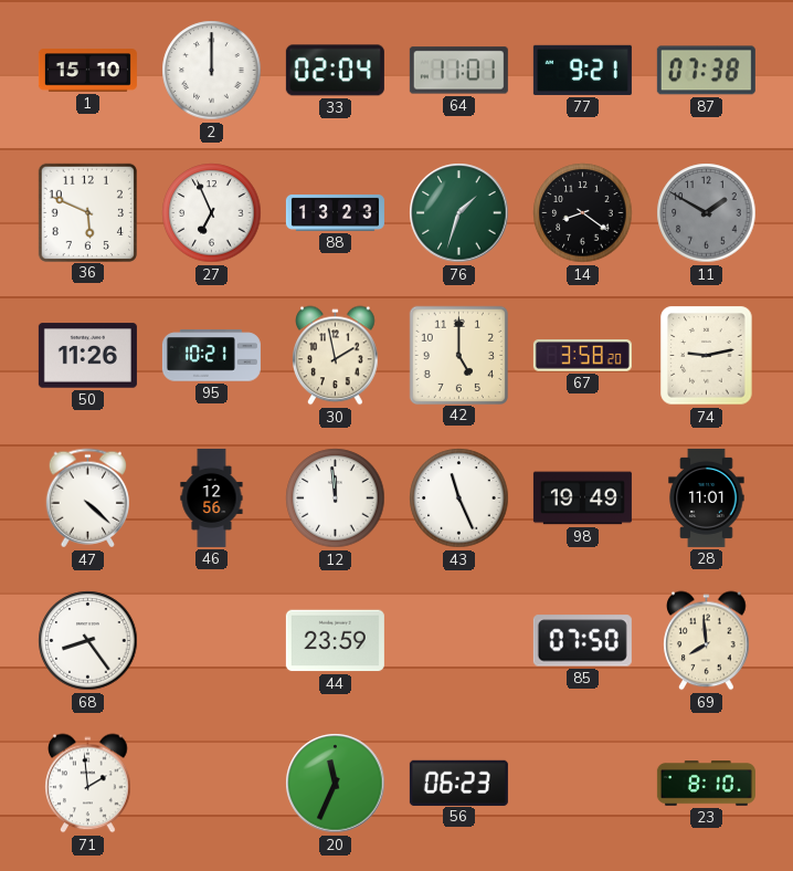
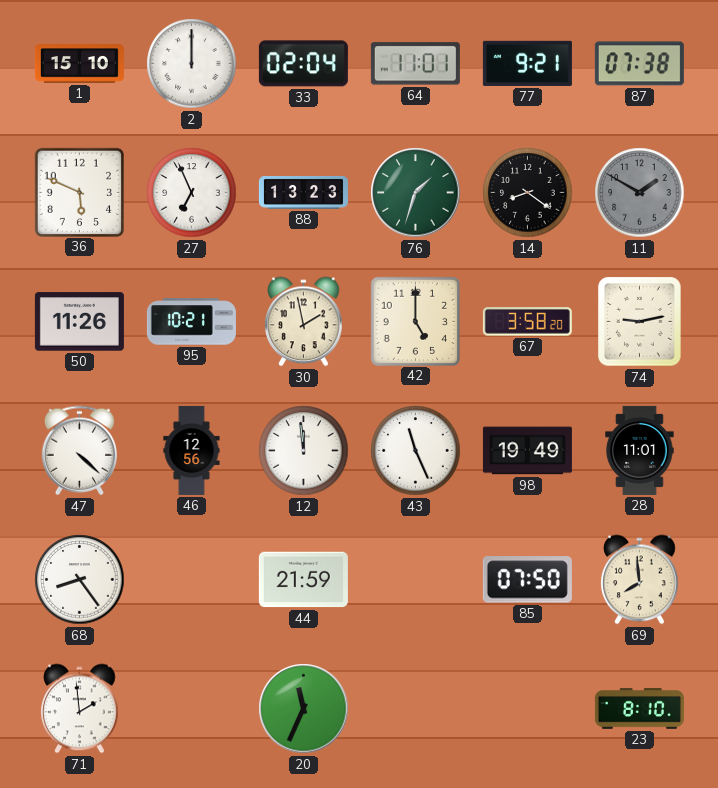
44: 23:59 -> 21:59
56: 06:23 -> none
